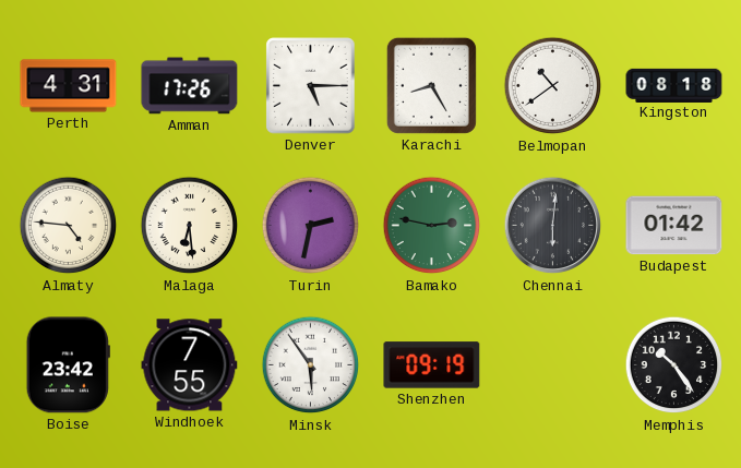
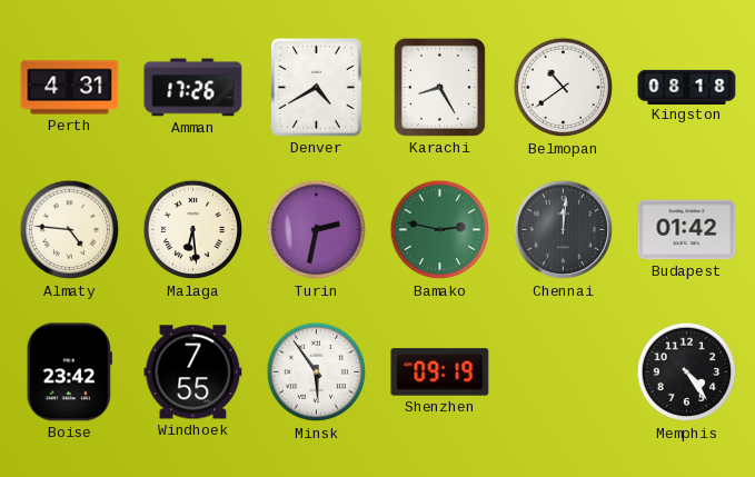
Denver: 5:15 -> 4:40
Chennai: 6:01 -> 12:01
Memphis: 10:24 -> 4:24
